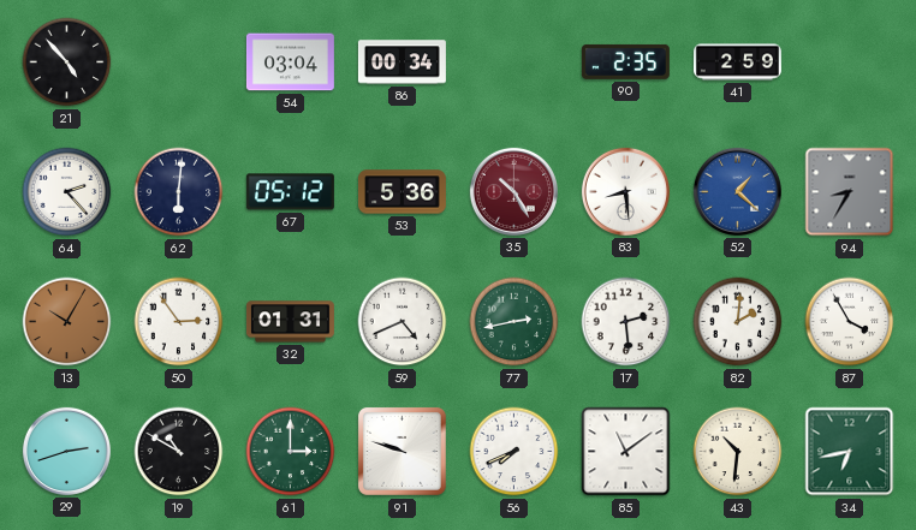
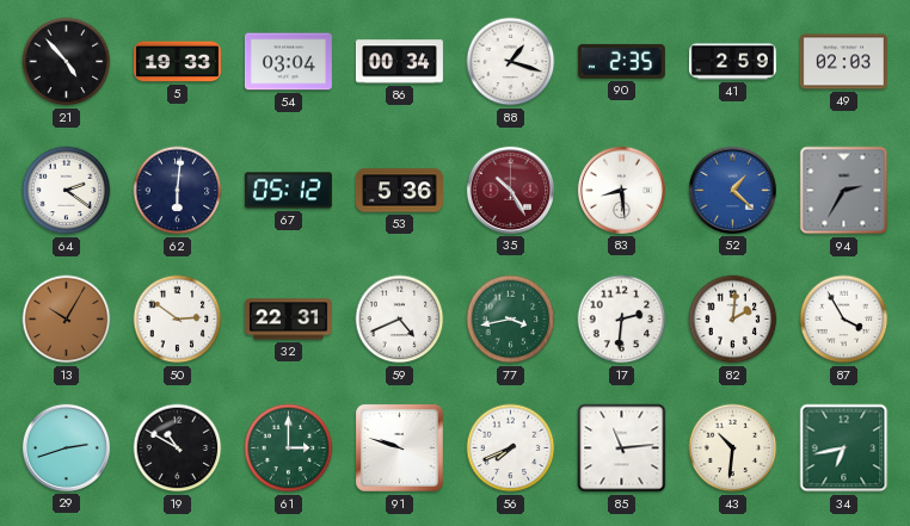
5: none -> 19:33
88: none -> 1:18
49: none -> 02:03
64: 2:23 -> 2:21
94: 8:35 -> 2:35
50: 2:54 -> 2:51
32: 01:31 -> 22:31
77: 2:43 -> 3:43
17: 2:29 -> 2:31
85: 11:09 -> 11:14
